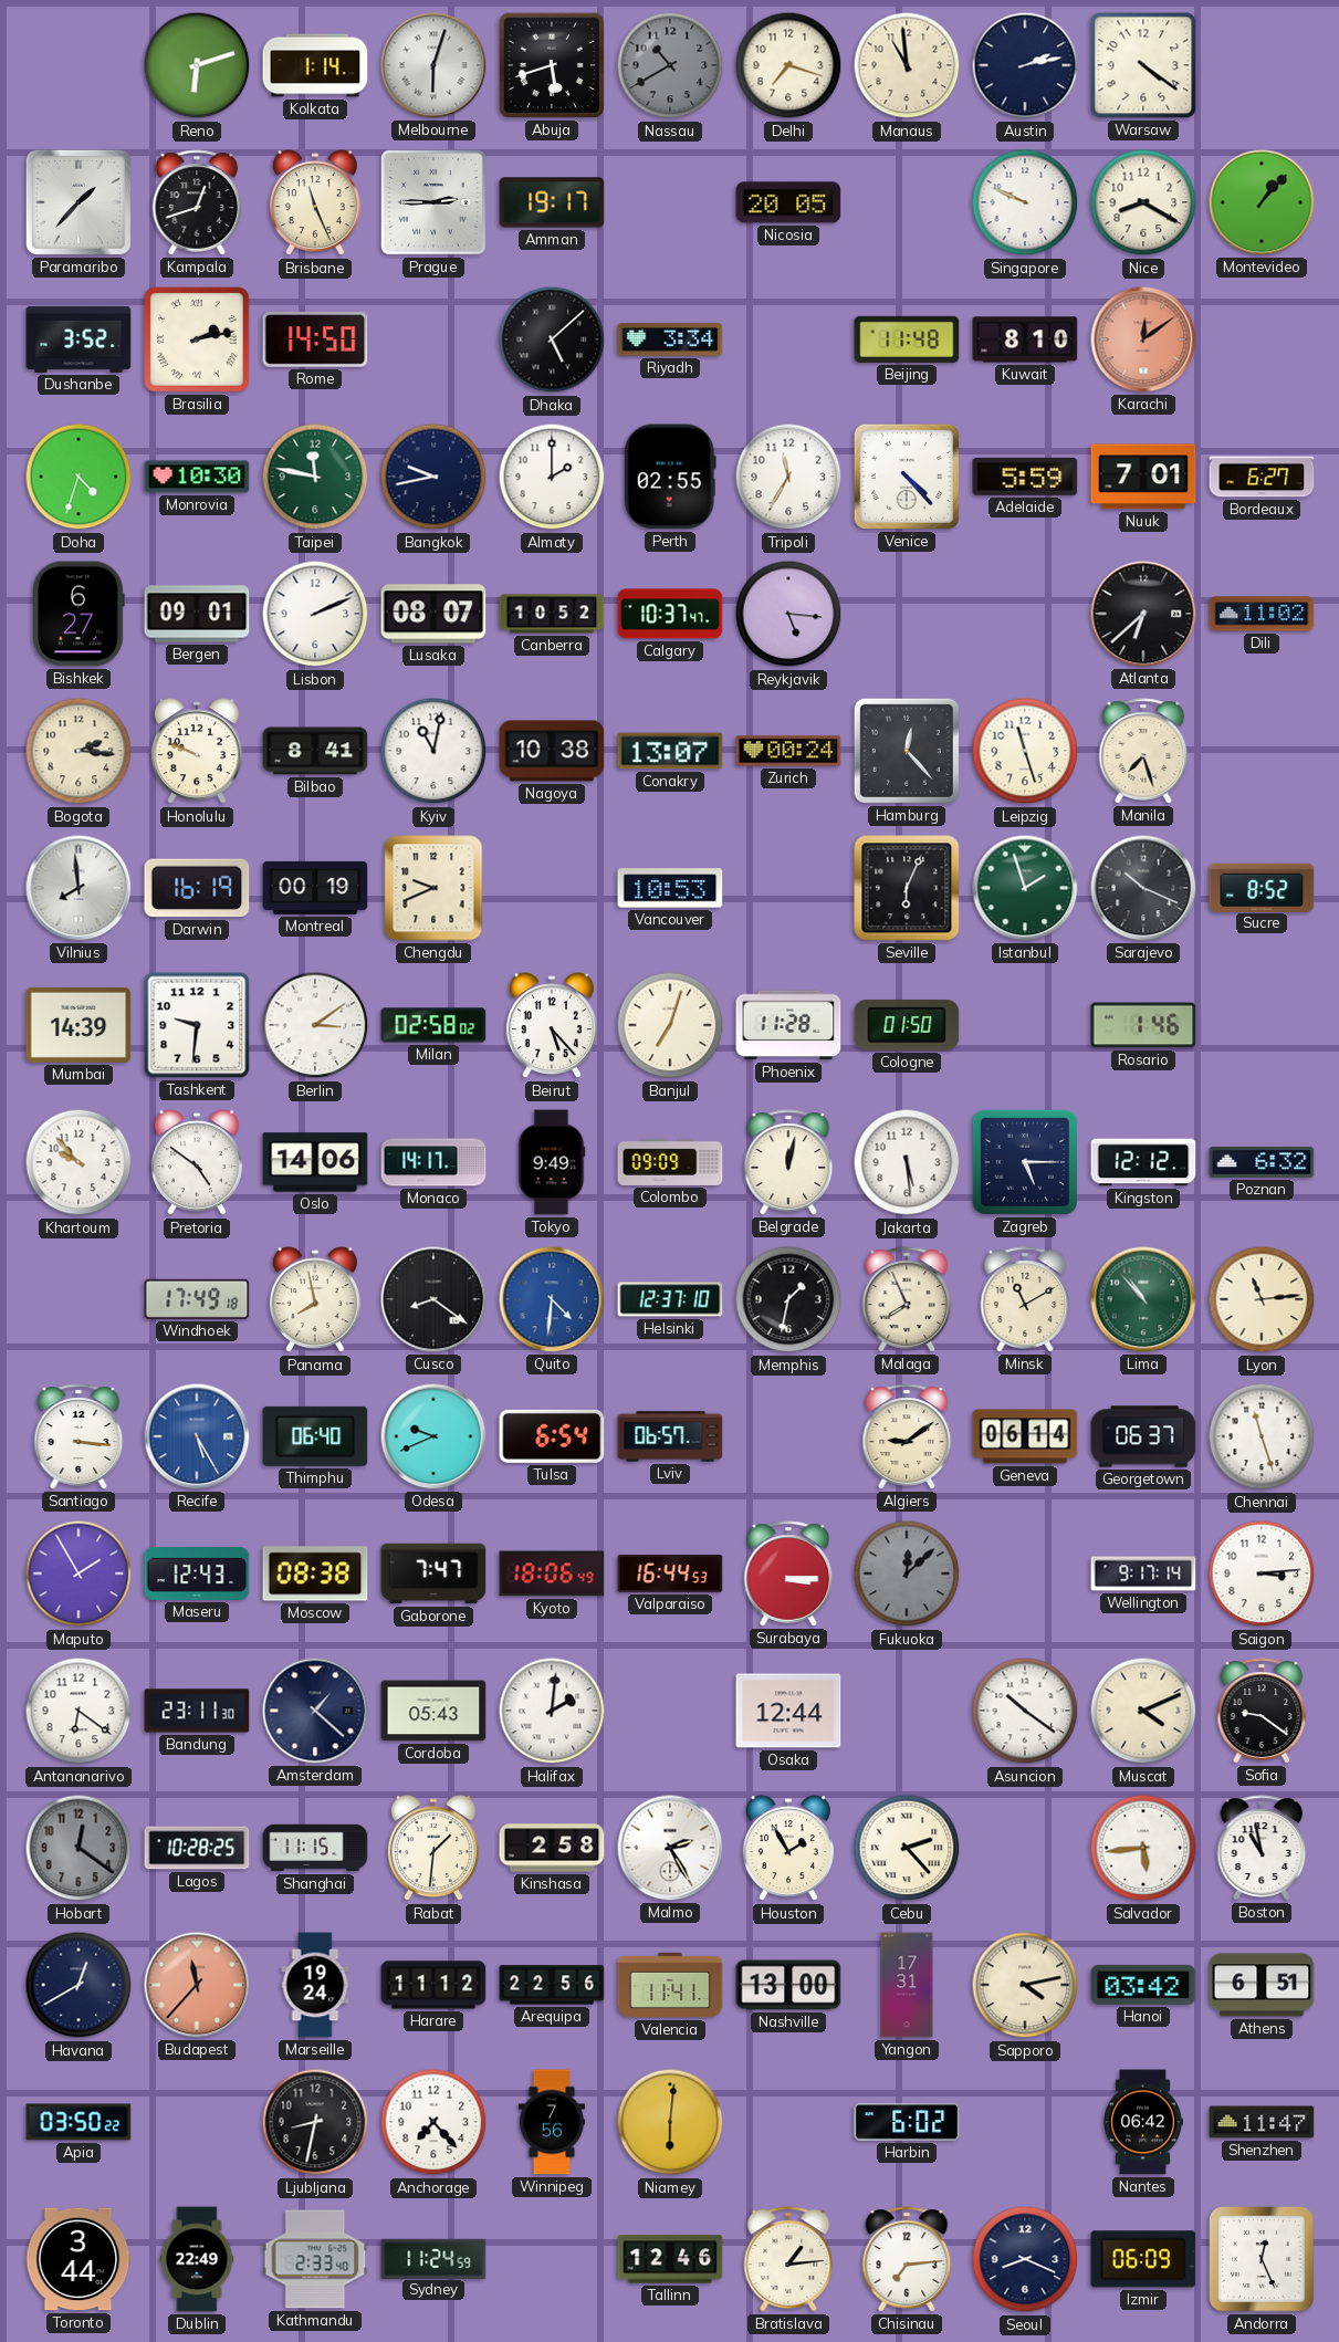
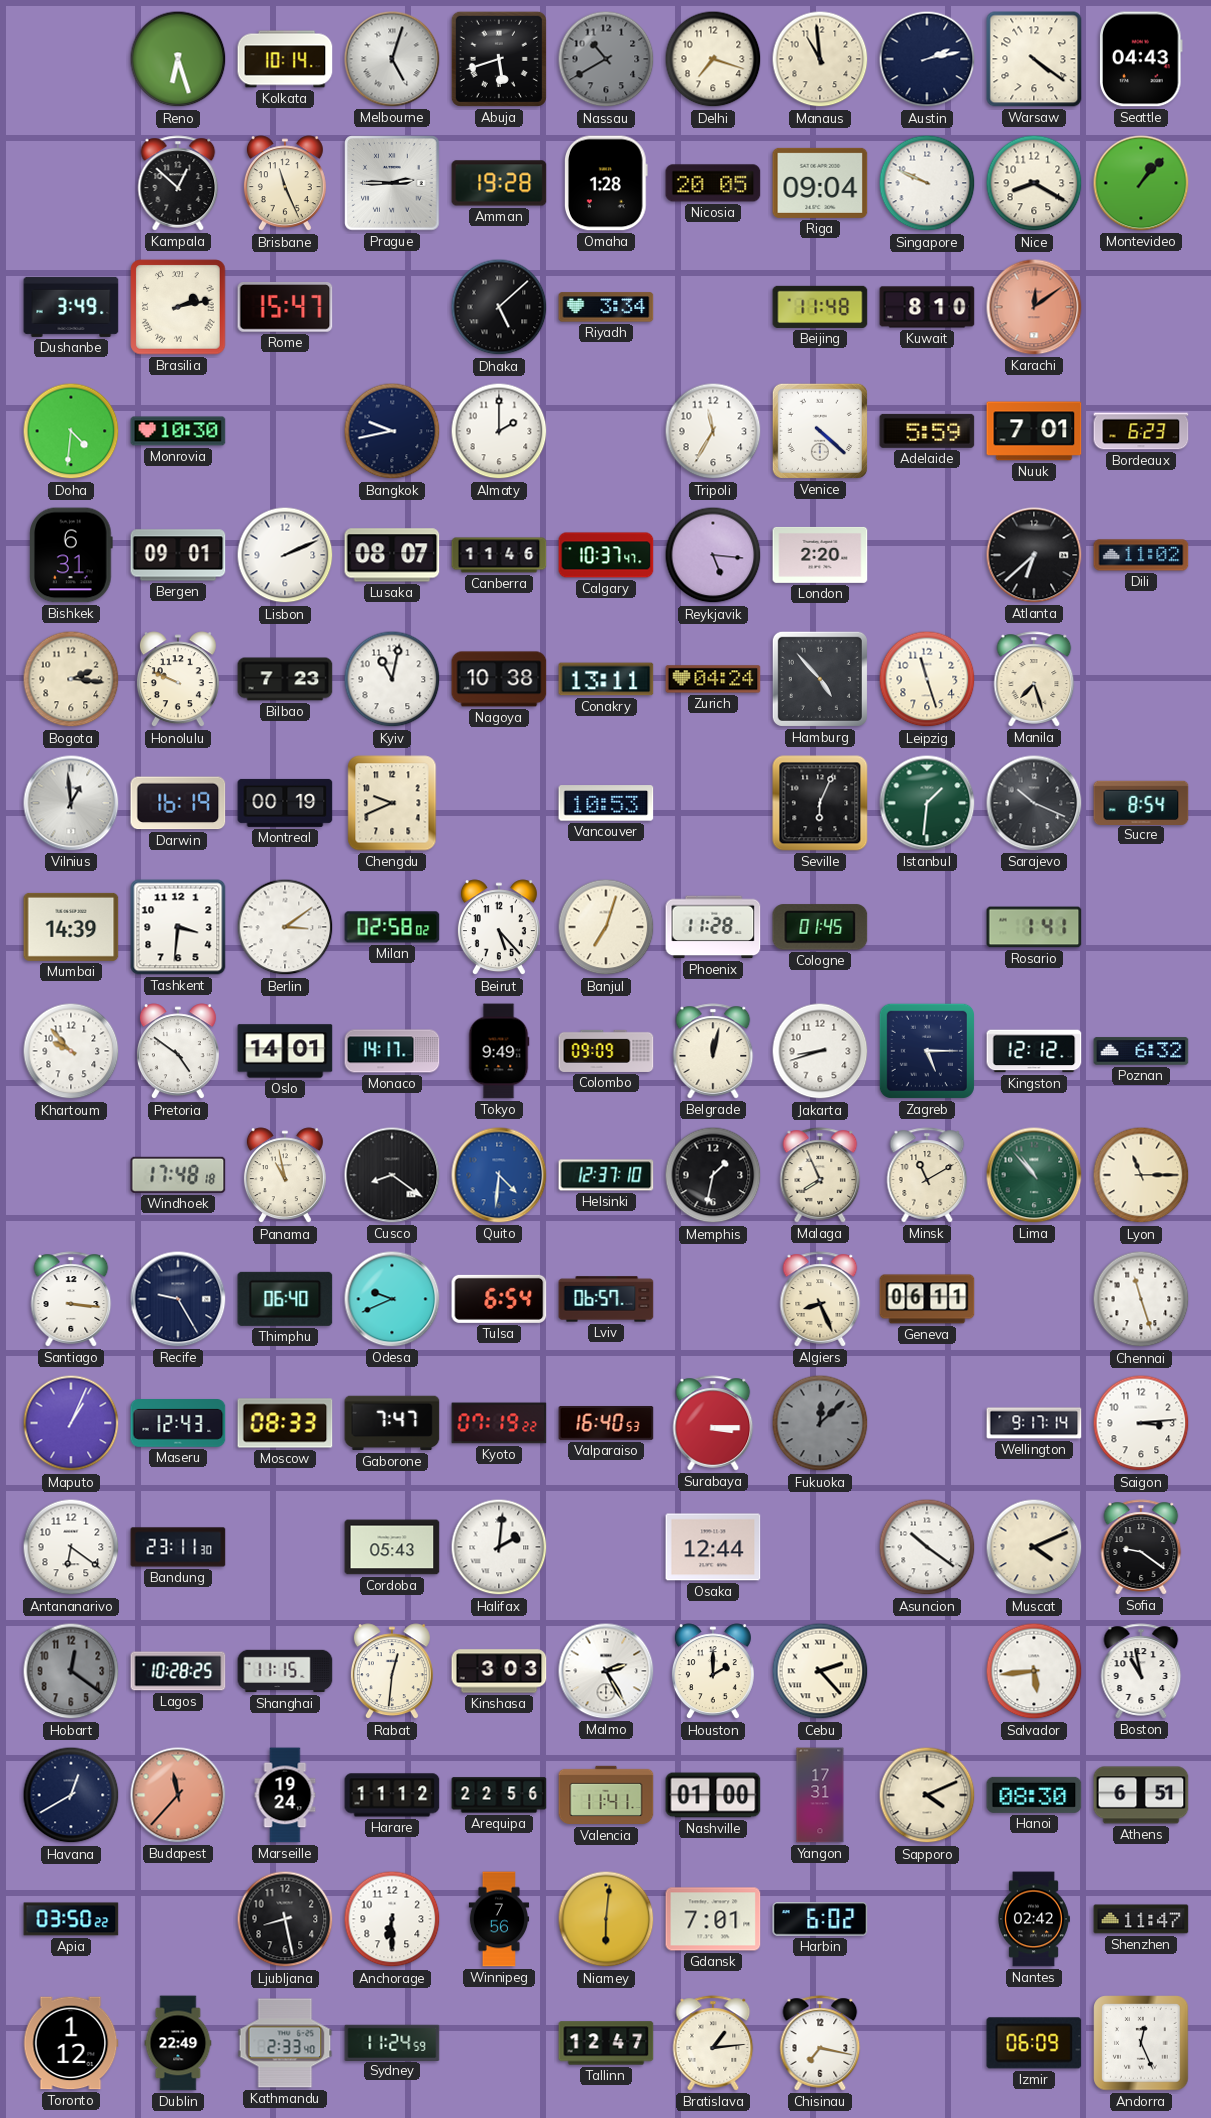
Reno: 6:12 -> 6:27
Kolkata: 1:14 -> 10:14
Melbourne: 6:03 -> 5:03
Seattle: none -> 04:43
Paramaribo: 1:37 -> none
Kampala: 12:42 -> 12:52
Amman: 19:17 -> 19:28
Omaha: none -> 1:28
Riga: none -> 09:04
Dushanbe: 3:52 -> 3:49
Rome: 14:50 -> 15:47
Doha: 4:33 -> 4:31
Taipei: 11:47 -> none
Perth: 02:55 -> none
Venice: 4:23 -> 4:22
Bordeaux: 6:27 -> 6:23
Bishkek: 6:27 -> 6:31
Canberra: 10:52 -> 11:46
London: none -> 2:20
Bilbao: 8:41 -> 7:23
Conakry: 13:07 -> 13:11
Zurich: 00:24 -> 04:24
Hamburg: 12:23 -> 4:53
Vilnius: 7:59 -> 12:59
Istanbul: 1:57 -> 1:31
Sucre: 8:52 -> 8:54
Tashkent: 9:31 -> 3:31
Cologne: 01:50 -> 01:45
Rosario: 1:46 -> 1:41
Oslo: 14:06 -> 14:01
Jakarta: 5:29 -> 8:42
Windhoek: 17:49 -> 17:48
Panama: 7:58 -> 10:58
Lyon: 11:14 -> 11:15
Recife: 5:25 -> 9:25
Recife dial: blue -> navy
Algiers: 9:09 -> 8:26
Geneva: 06:14 -> 06:11
Georgetown: 06:37 -> none
Maputo: 1:55 -> 1:04
Moscow: 08:38 -> 08:33
Kyoto: 18:06 -> 07:19
Valparaiso: 16:44 -> 16:40
Amsterdam: 1:22 -> none
Rabat: 1:31 -> 12:31
Kinshasa: 2:58 -> 3:03
Houston: 1:55 -> 2:00
Nashville: 13:00 -> 01:00
Sapporo: 4:13 -> 4:11
Hanoi: 03:42 -> 08:30
Ljubljana: 8:32 -> 8:28
Anchorage: 7:23 -> 6:30
Gdansk: none -> 7:01
Nantes: 06:42 -> 02:42
Toronto: 3:44 -> 1:12
Tallinn: 12:46 -> 12:47
Chisinau: 7:14 -> 7:17
Seoul: 8:19 -> none
